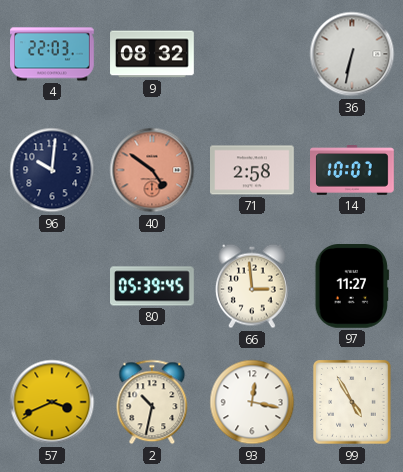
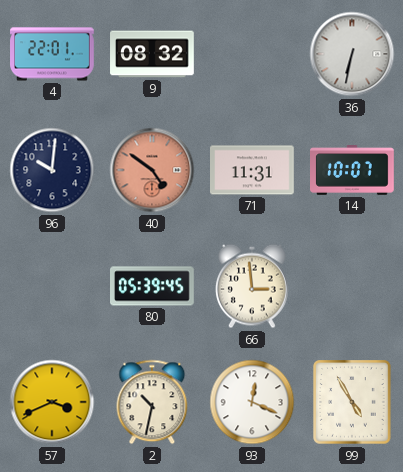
4: 22:03 -> 22:01
71: 2:58 -> 11:31
97: 11:27 -> none
93: 12:17 -> 12:19
